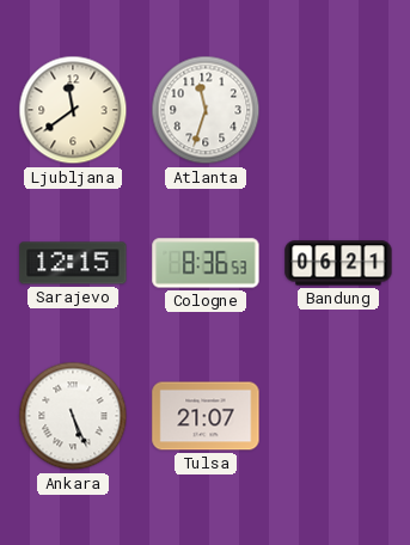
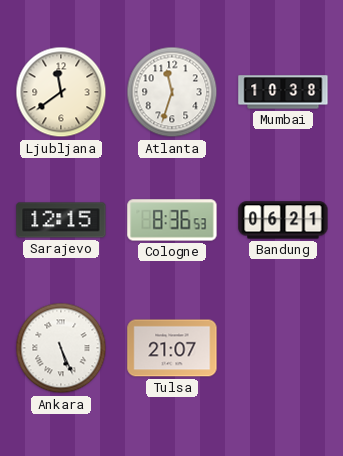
Mumbai: none -> 10:38
